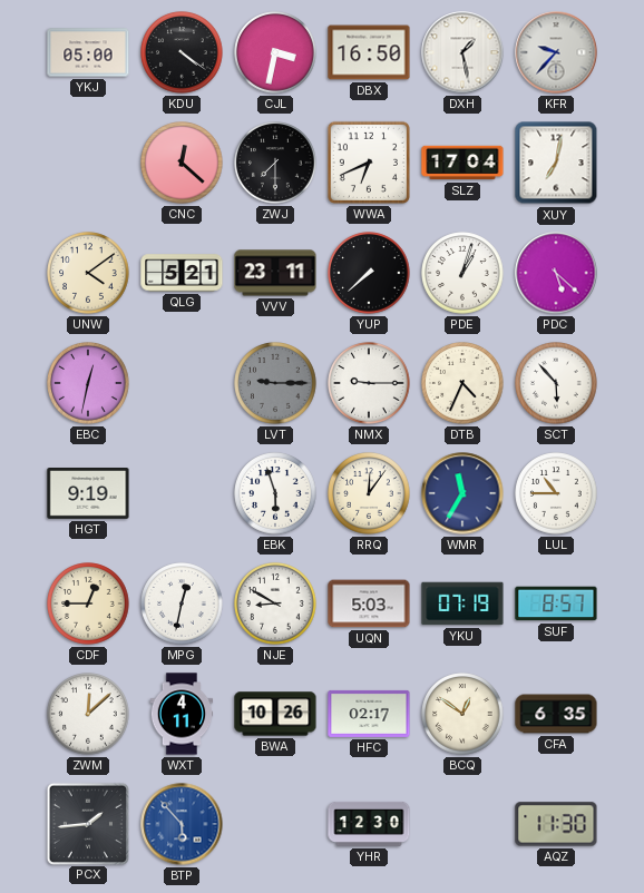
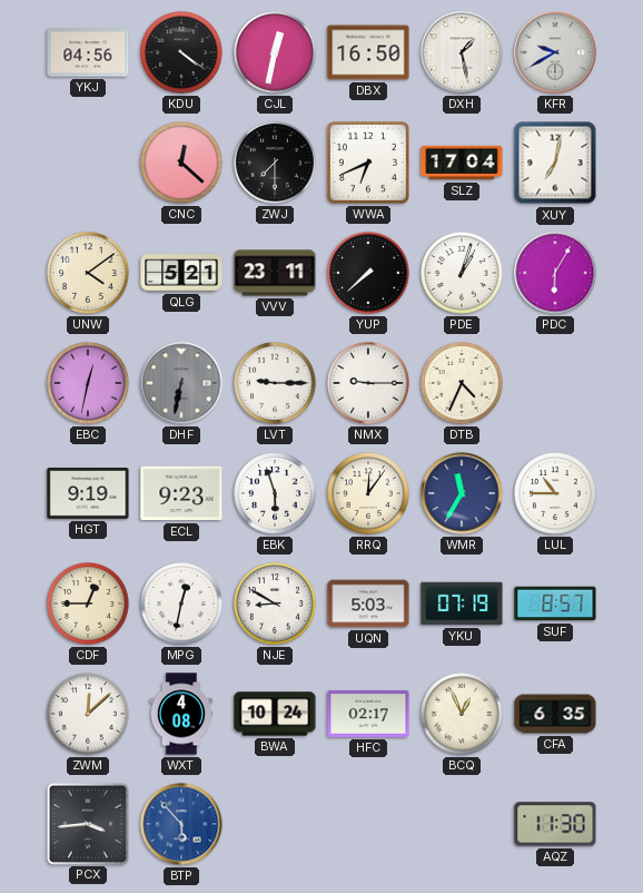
YKJ: 05:00 -> 04:56
CJL: 3:32 -> 12:32
KFR: 9:37 -> 9:40
PDC: 5:22 -> 6:05
DHF: none -> 6:32
LVT dial: grey -> white
SCT: 5:53 -> none
ECL: none -> 9:23
WXT: 4:11 -> 4:08
BWA: 10:26 -> 10:24
BCQ: 12:51 -> 12:56
PCX: 1:44 -> 3:44
YHR: 12:30 -> none
